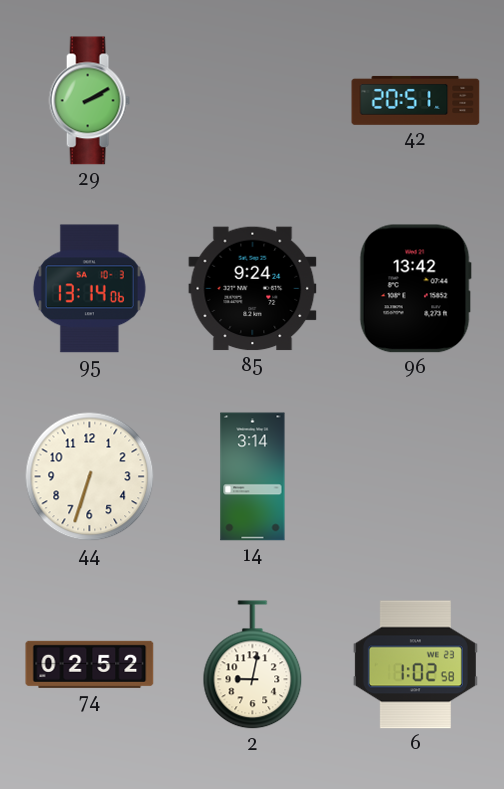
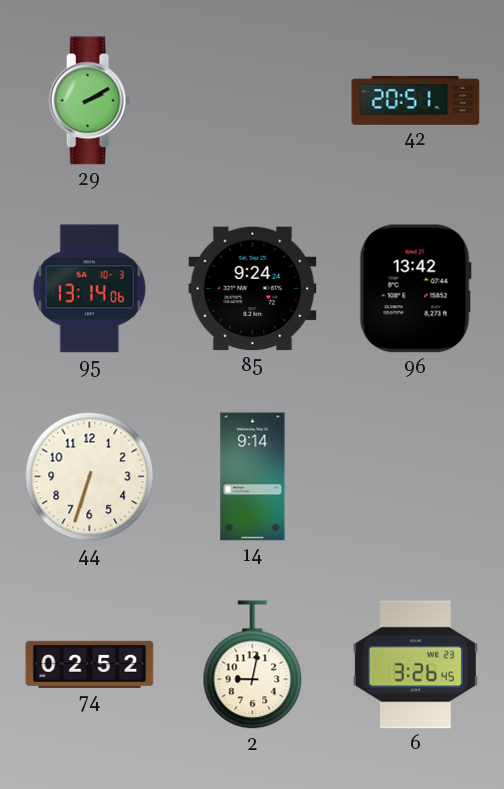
14: 3:14 -> 9:14
6: 1:02 -> 3:26
